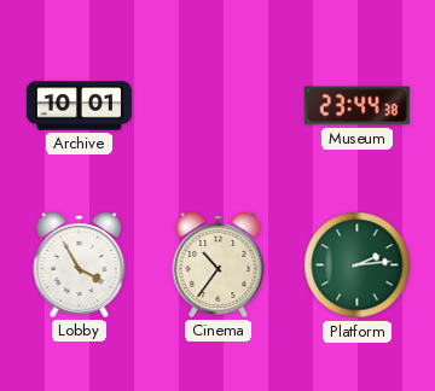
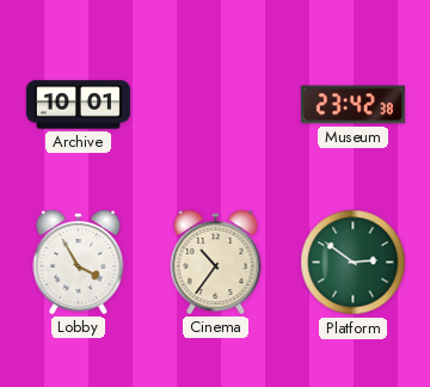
Museum: 23:44 -> 23:42
Platform: 2:14 -> 2:51
